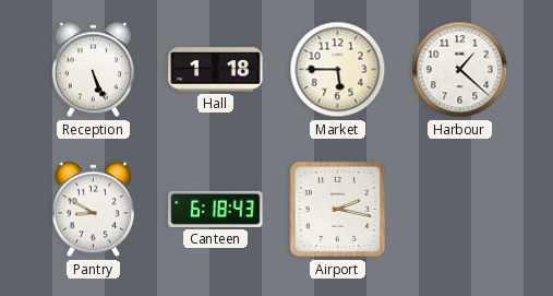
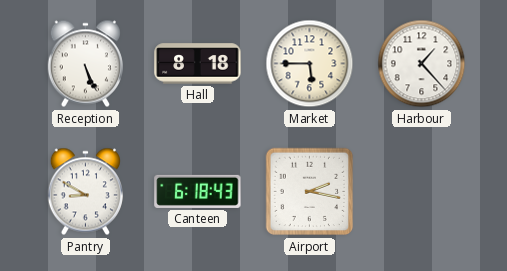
Hall: 1:18 -> 8:18
Harbour: 1:22 -> 1:23
